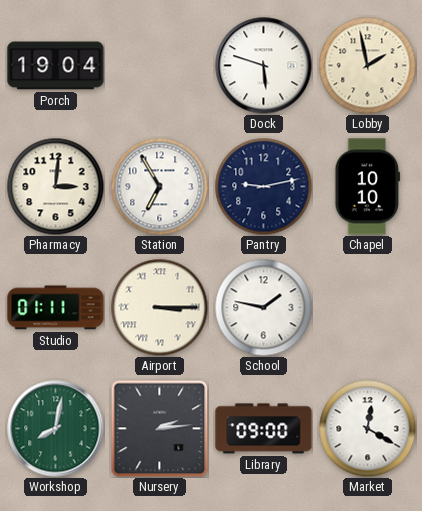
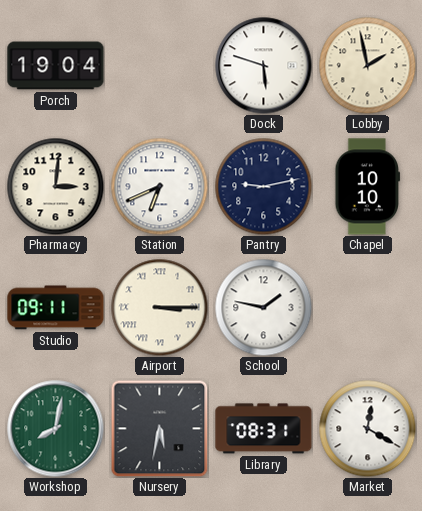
Station: 6:55 -> 6:41
Studio: 01:11 -> 09:11
Nursery: 2:14 -> 5:32
Library: 09:00 -> 08:31
